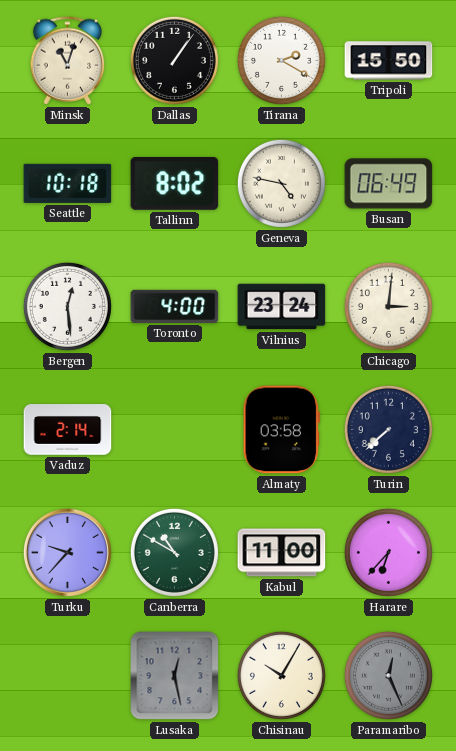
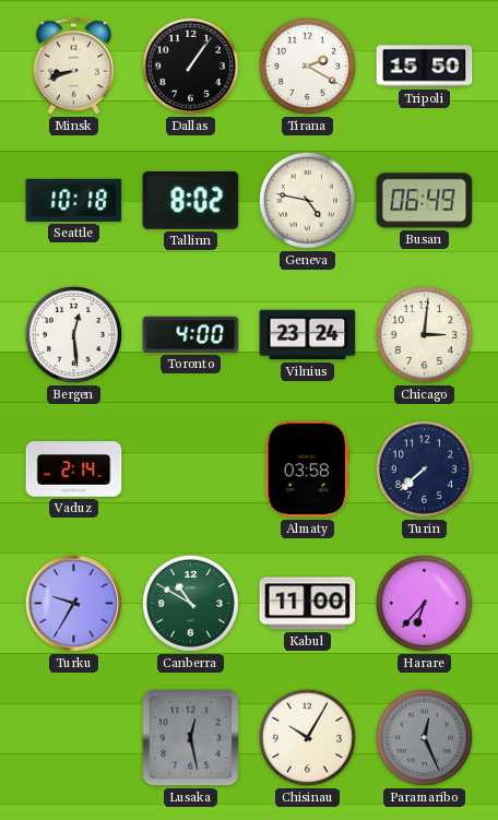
Minsk: 11:03 -> 8:42
Turku: 9:37 -> 9:35
